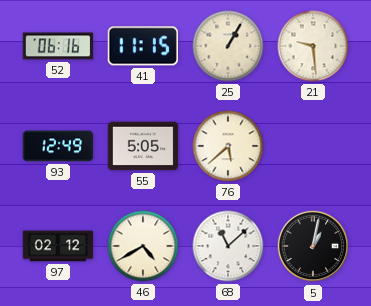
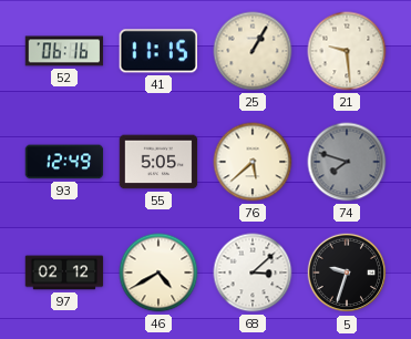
74: none -> 7:48
68: 11:08 -> 3:08
5: 1:02 -> 9:33
